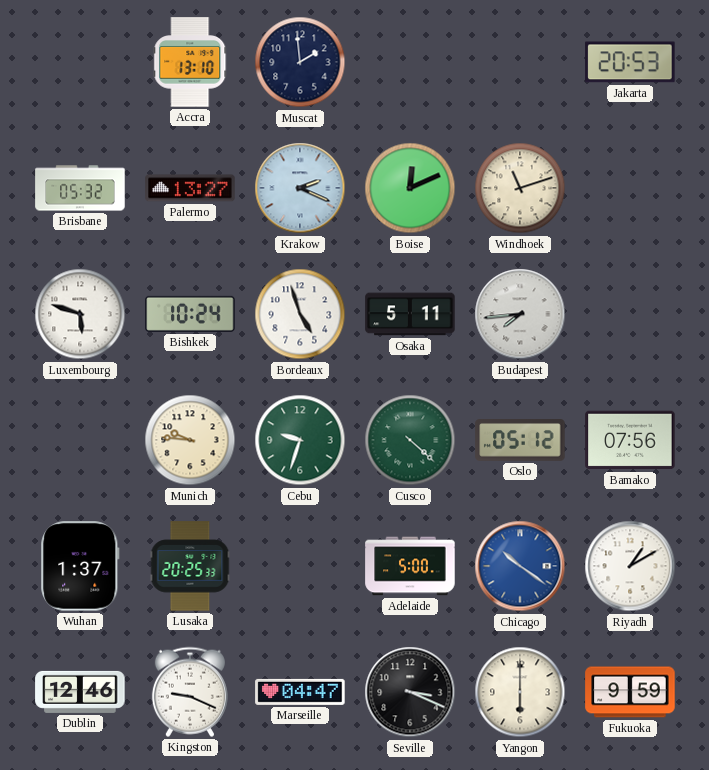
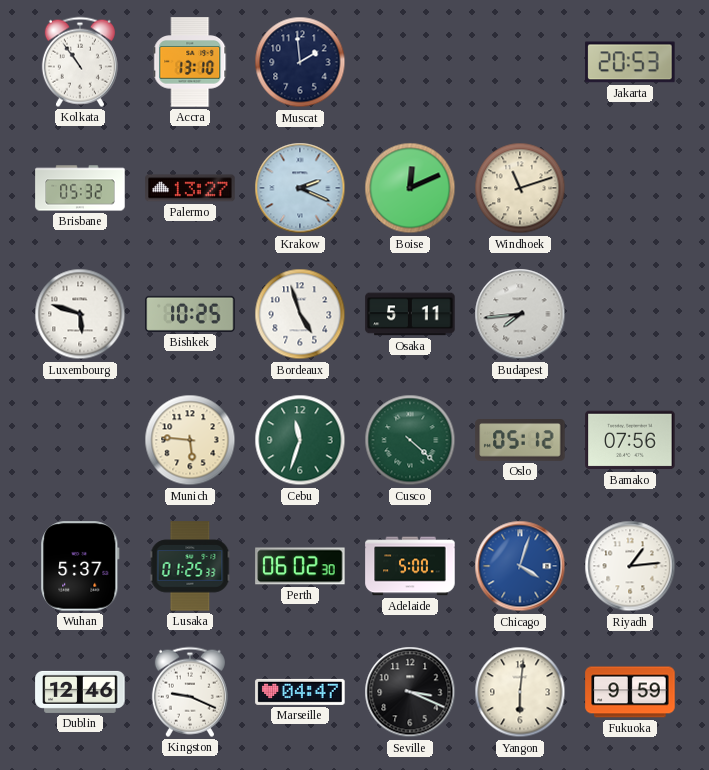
Kolkata: none -> 10:54
Bishkek: 10:24 -> 10:25
Munich: 9:46 -> 5:46
Cebu: 9:33 -> 11:33
Wuhan: 1:37 -> 5:37
Lusaka: 20:25 -> 01:25
Perth: none -> 06:02
Chicago: 10:21 -> 4:03
Riyadh: 1:10 -> 1:14
Yangon: 6:00 -> 6:01
